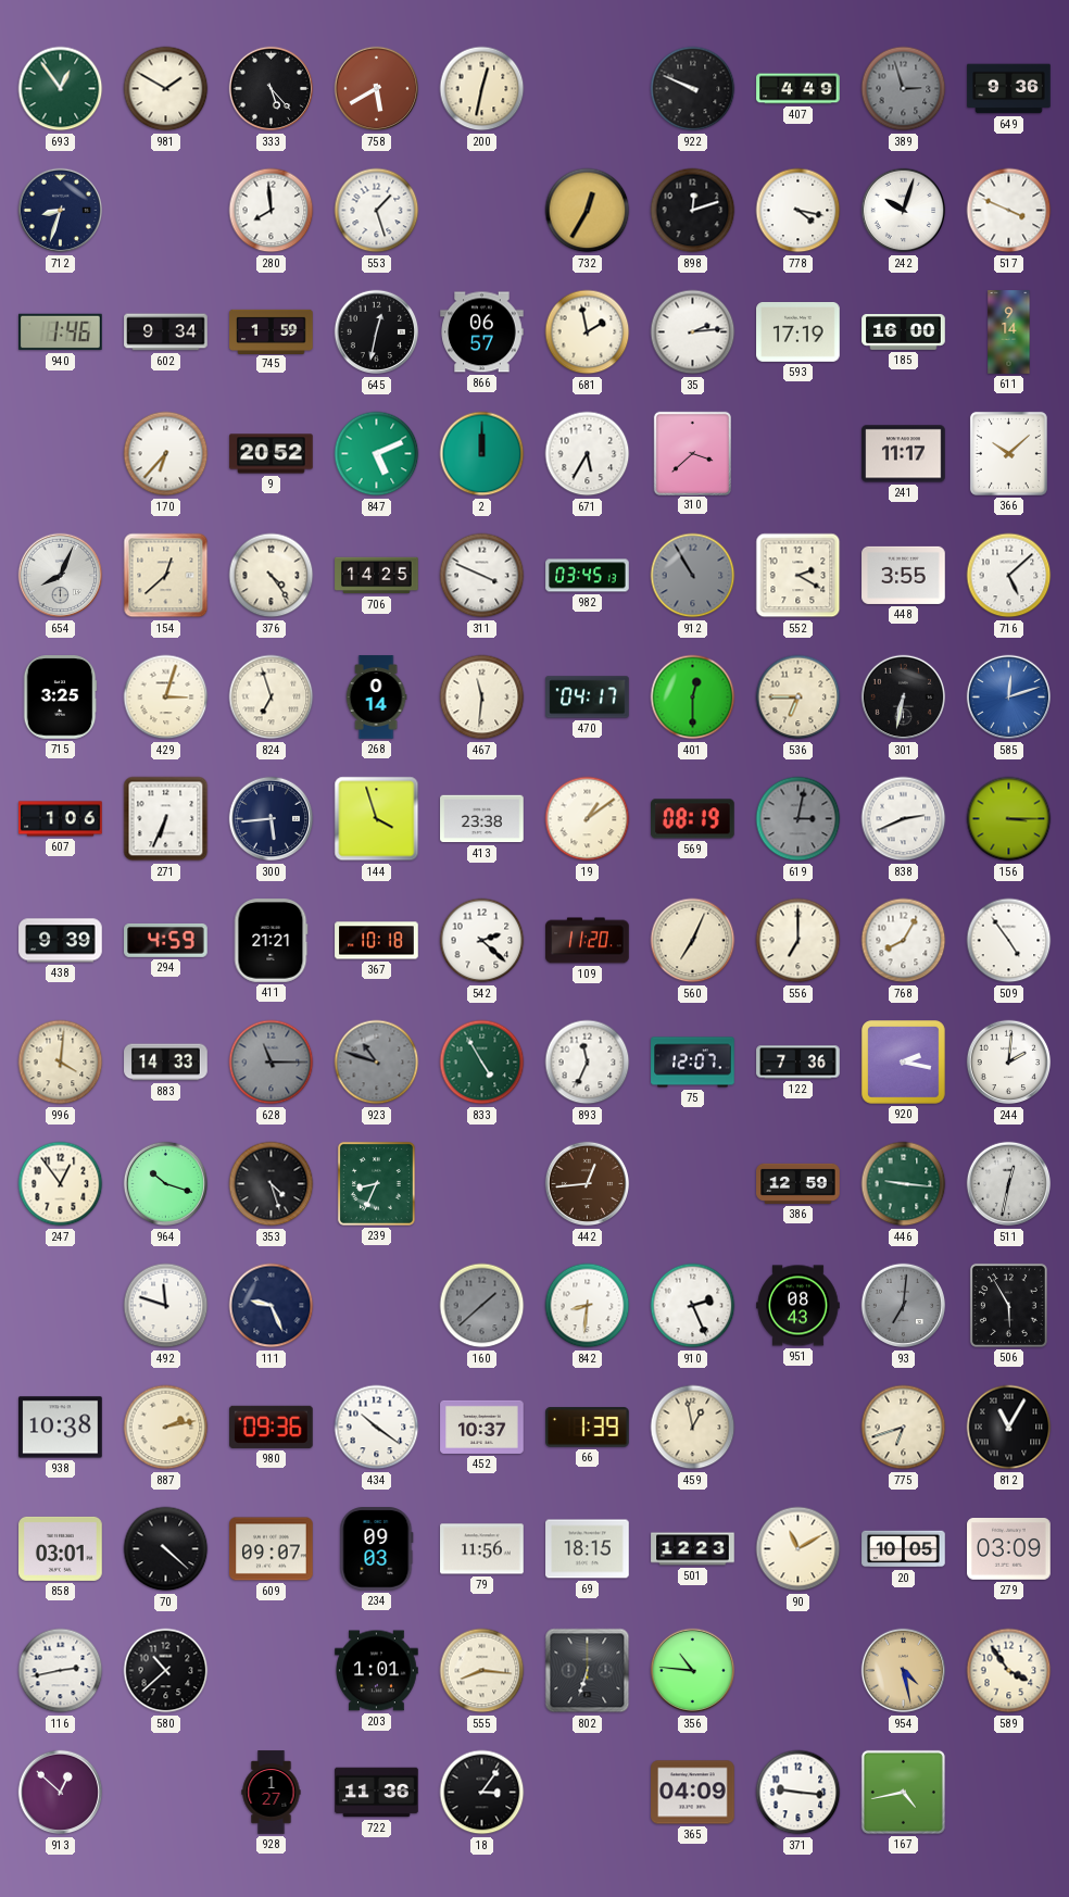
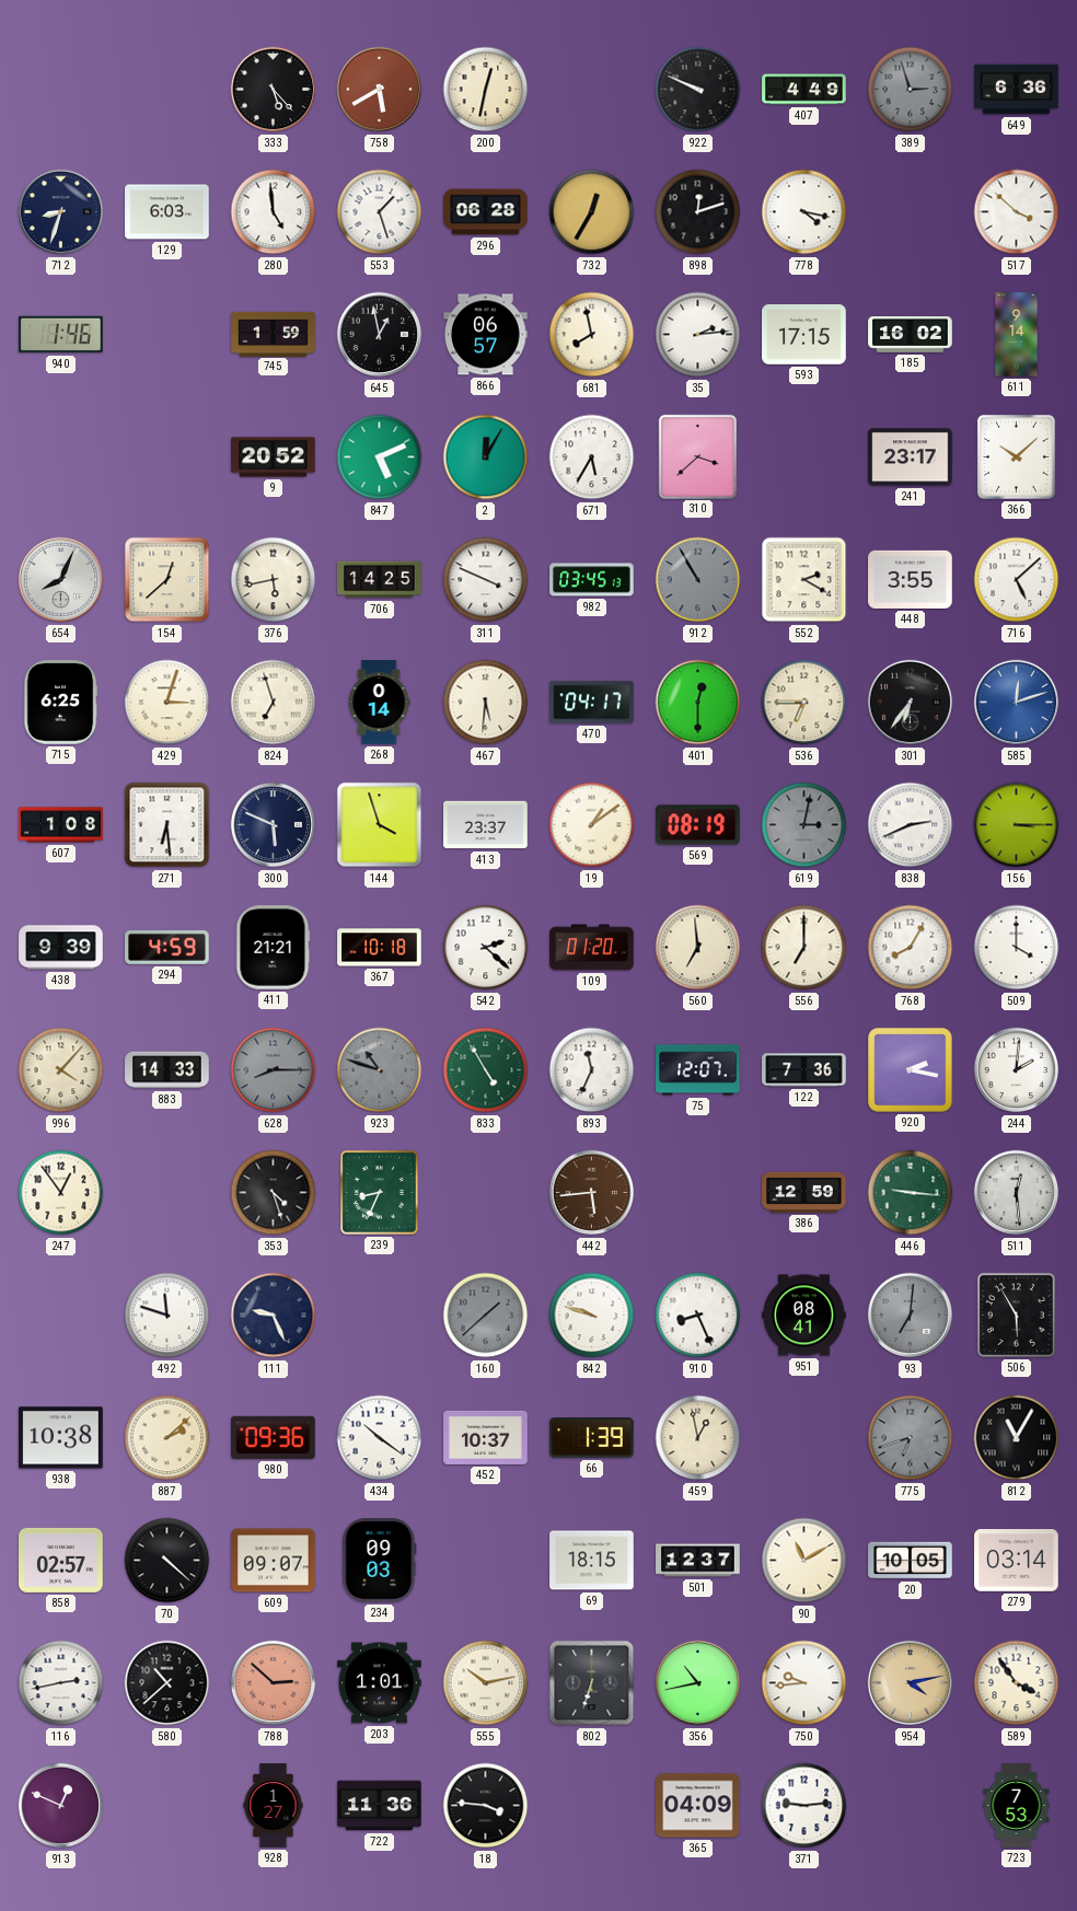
693: 12:54 -> none
981: 1:50 -> none
649: 9:36 -> 6:36
129: none -> 6:03
280: 7:59 -> 4:59
296: none -> 06:28
242: 10:03 -> none
517: 3:49 -> 3:52
602: 9:34 -> none
645: 12:32 -> 12:58
681: 1:58 -> 7:58
593: 17:19 -> 17:15
185: 16:00 -> 16:02
170: 6:37 -> none
2: 12:00 -> 12:05
241: 11:17 -> 23:17
376: 4:24 -> 5:43
715: 3:25 -> 6:25
467: 11:31 -> 5:31
301: 6:32 -> 6:36
607: 1:06 -> 1:08
271: 6:34 -> 6:29
300: 5:44 -> 5:49
413: 23:38 -> 23:37
109: 11:20 -> 01:20
560: 7:04 -> 6:59
509: 4:54 -> 4:00
996: 4:01 -> 4:07
628: 11:15 -> 8:15
964: 10:18 -> none
442: 12:44 -> 5:44
511: 12:32 -> 12:29
842: 8:31 -> 9:48
910: 2:26 -> 8:26
951: 08:43 -> 08:41
887: 2:13 -> 2:08
775 dial: cream -> grey
858: 03:01 -> 02:57
79: 11:56 -> none
501: 12:23 -> 12:37
279: 03:09 -> 03:14
788: none -> 2:52
555: 8:16 -> 10:13
356: 10:46 -> 10:43
750: none -> 9:44
954: 4:28 -> 4:13
913: 12:52 -> 12:49
18: 3:06 -> 3:46
371: 9:16 -> 9:14
167: 4:43 -> none
723: none -> 7:53
